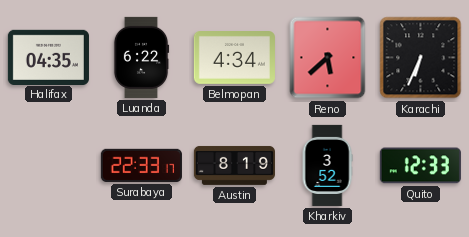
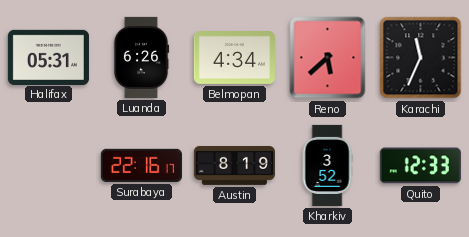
Halifax: 04:35 -> 05:31
Luanda: 6:22 -> 6:26
Karachi: 6:34 -> 11:34
Surabaya: 22:33 -> 22:16
